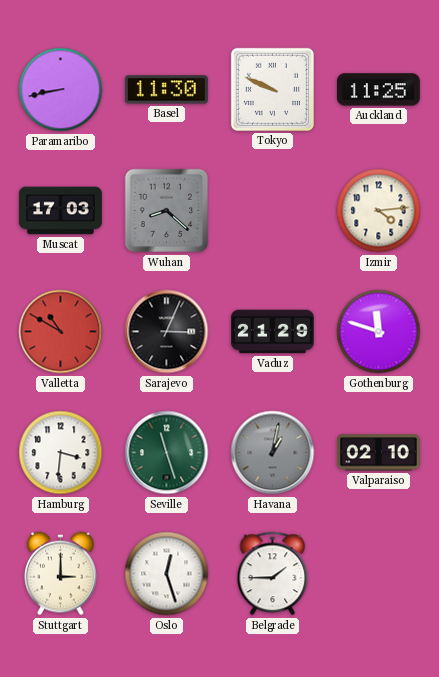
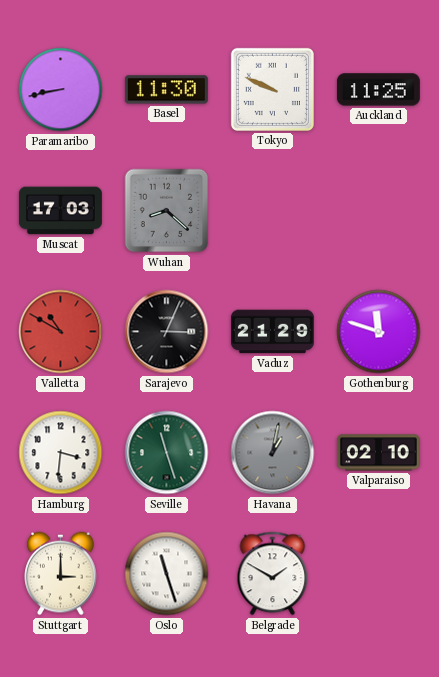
Izmir: 4:14 -> none
Oslo: 12:27 -> 11:27
Belgrade: 1:45 -> 1:50
